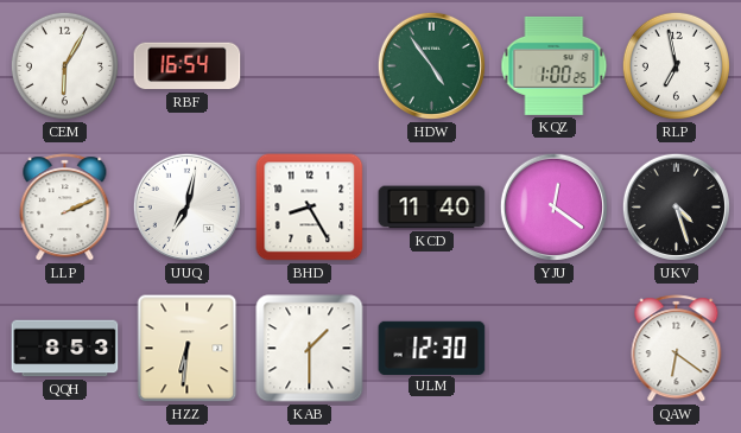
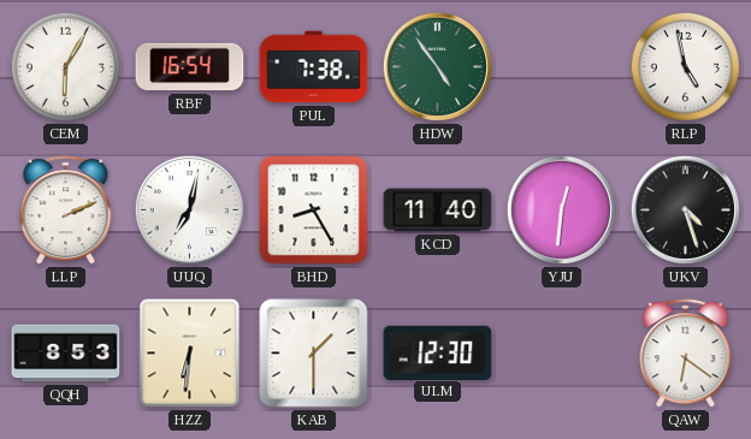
PUL: none -> 7:38
KQZ: 1:00 -> none
RLP: 6:58 -> 4:58
YJU: 12:21 -> 12:31
